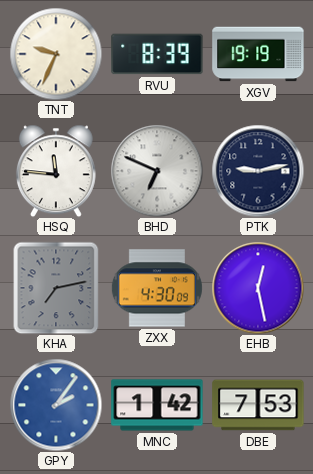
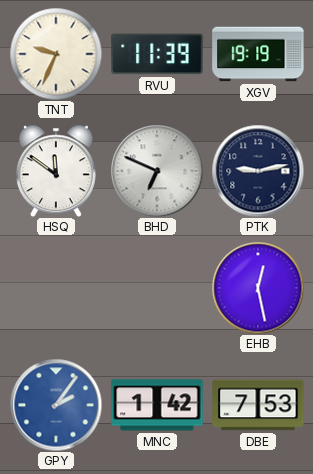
RVU: 8:39 -> 11:39
HSQ: 11:46 -> 11:51
KHA: 7:13 -> none
ZXX: 4:30 -> none
